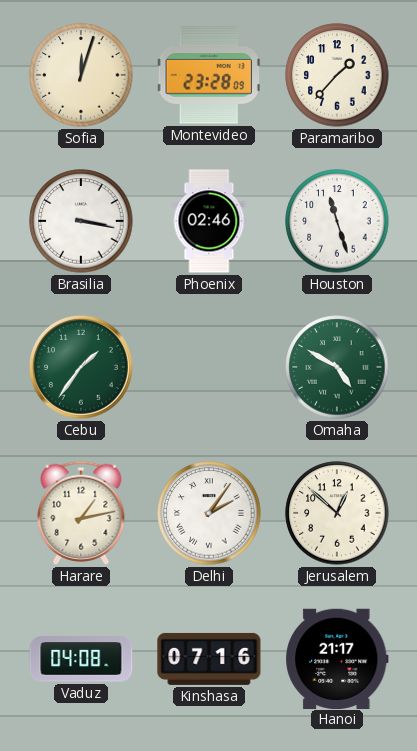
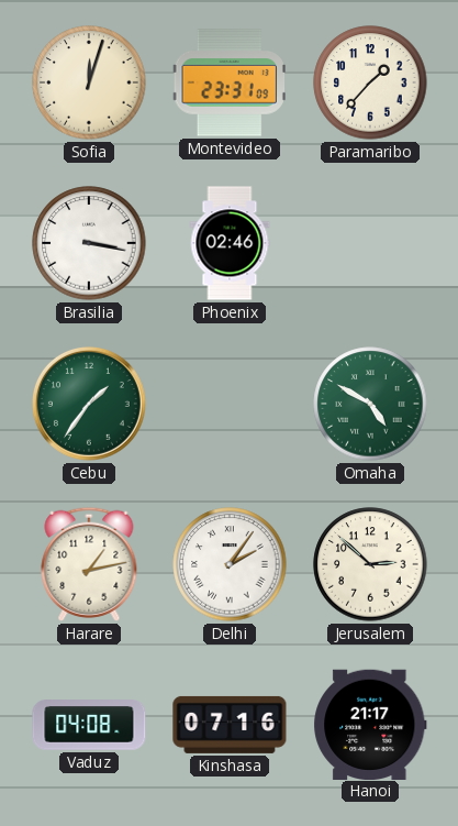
Montevideo: 23:28 -> 23:31
Houston: 11:27 -> none
Jerusalem: 12:52 -> 2:52
